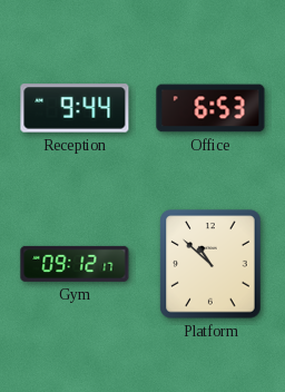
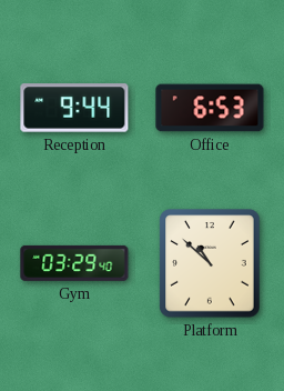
Gym: 09:12 -> 03:29
